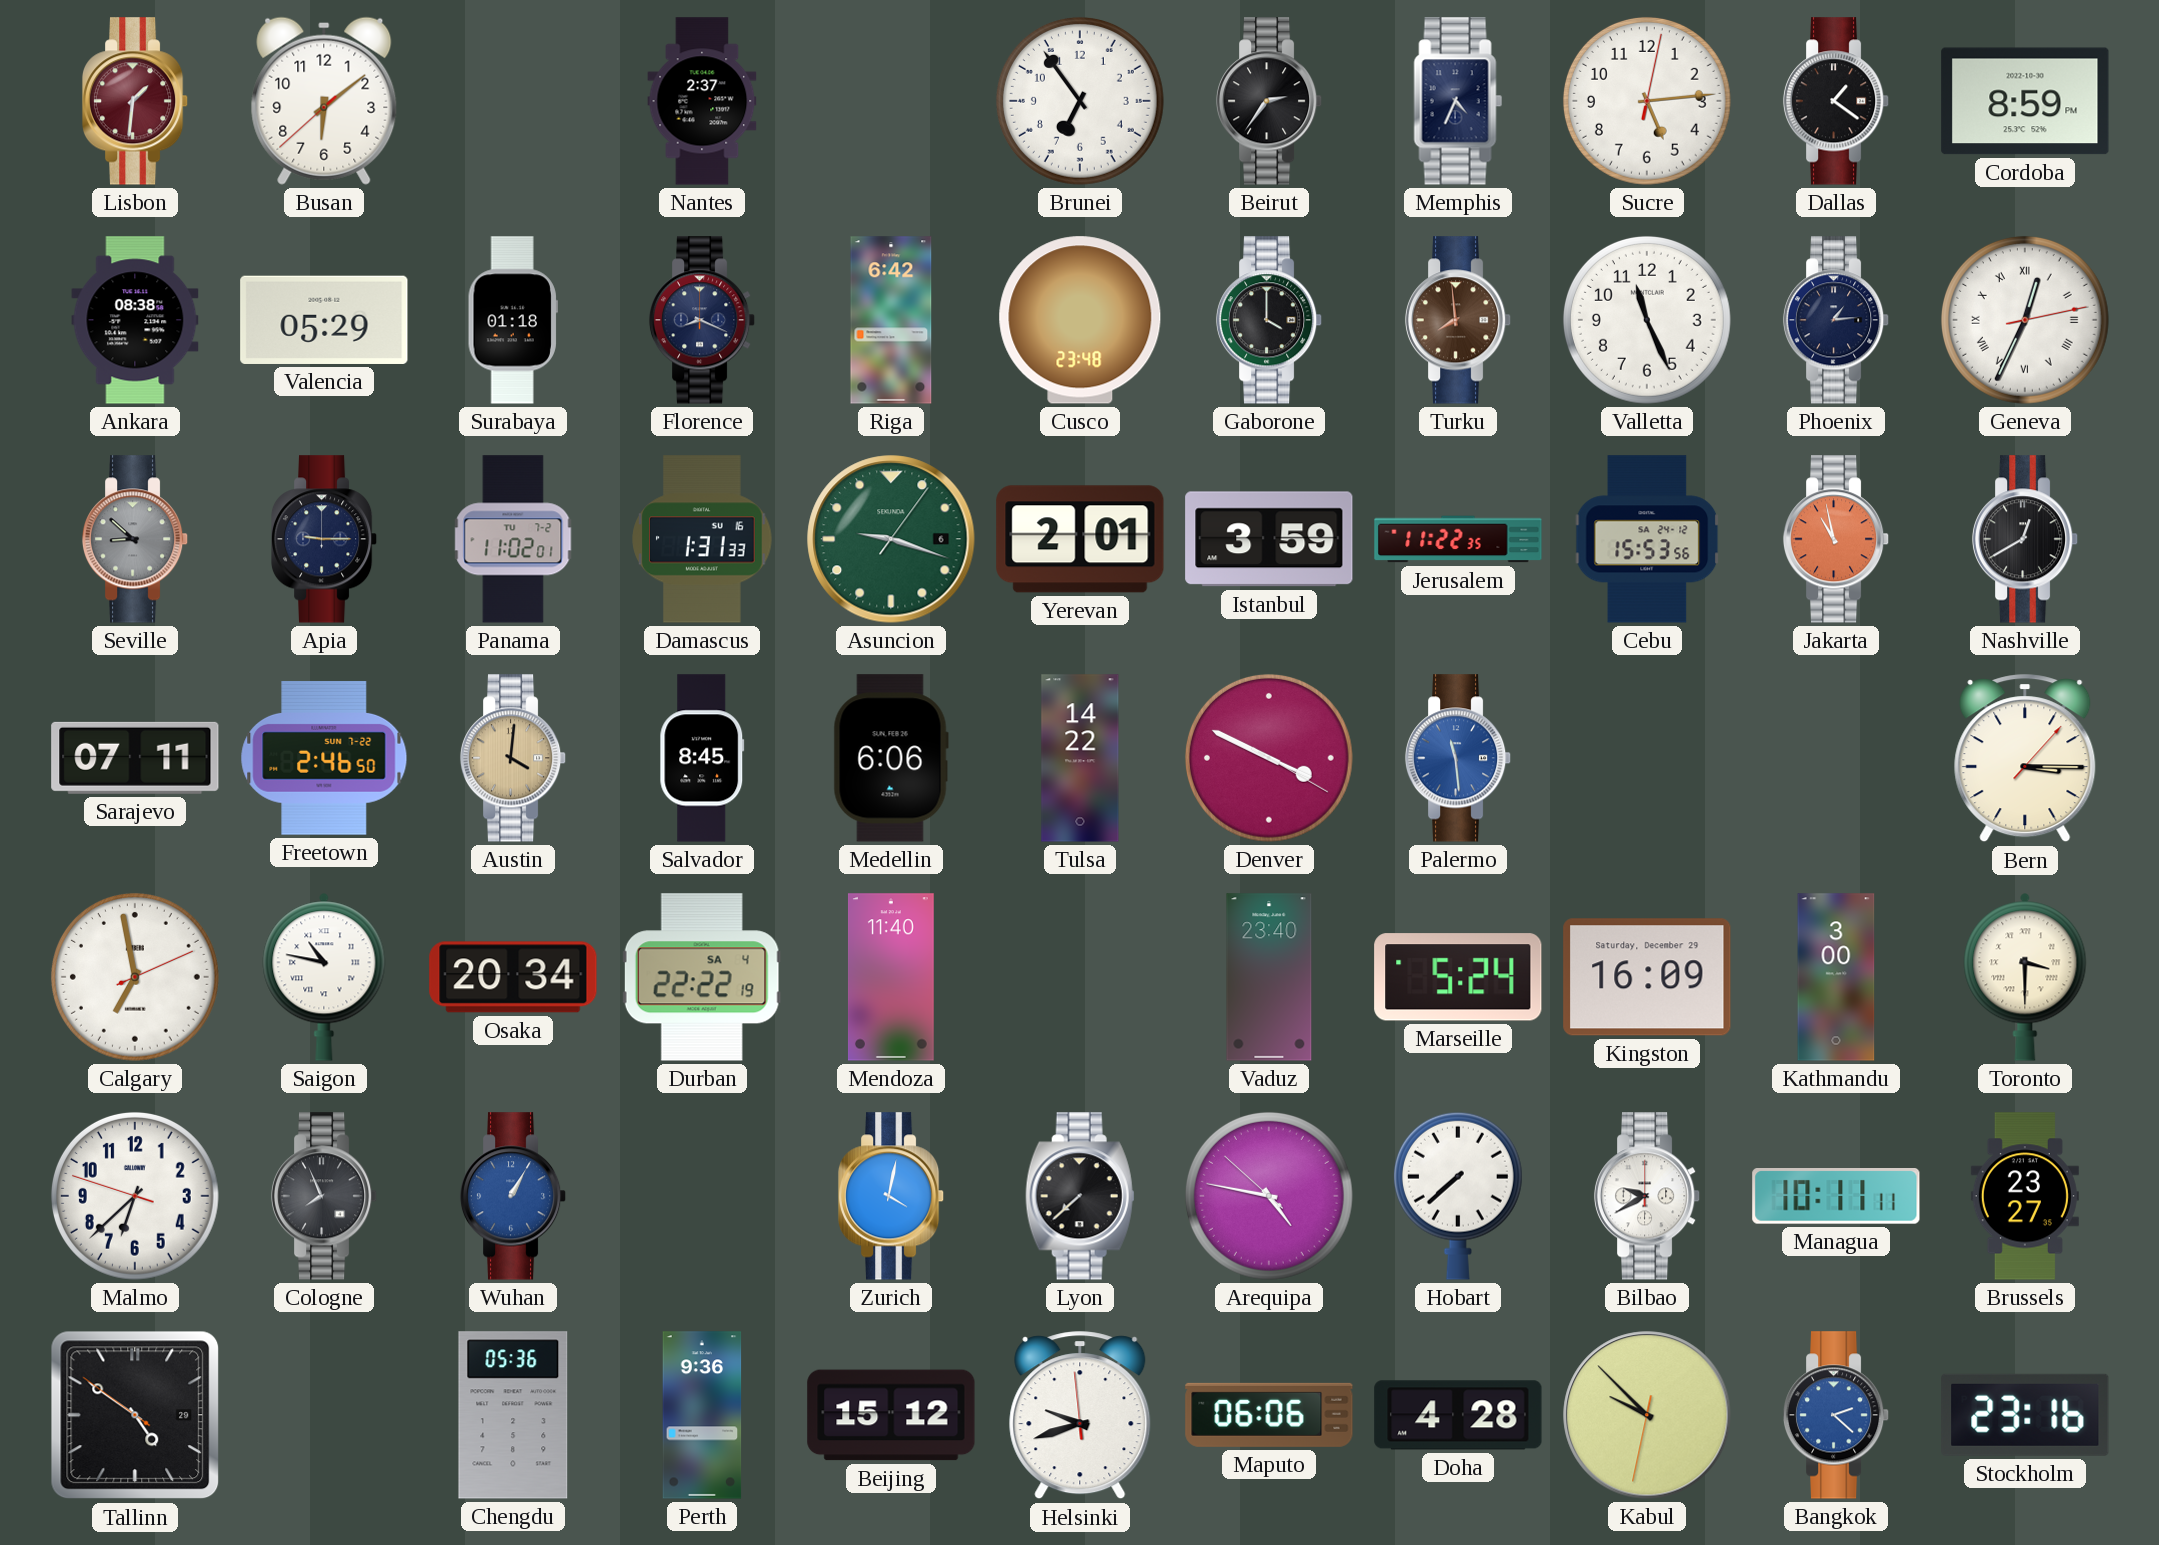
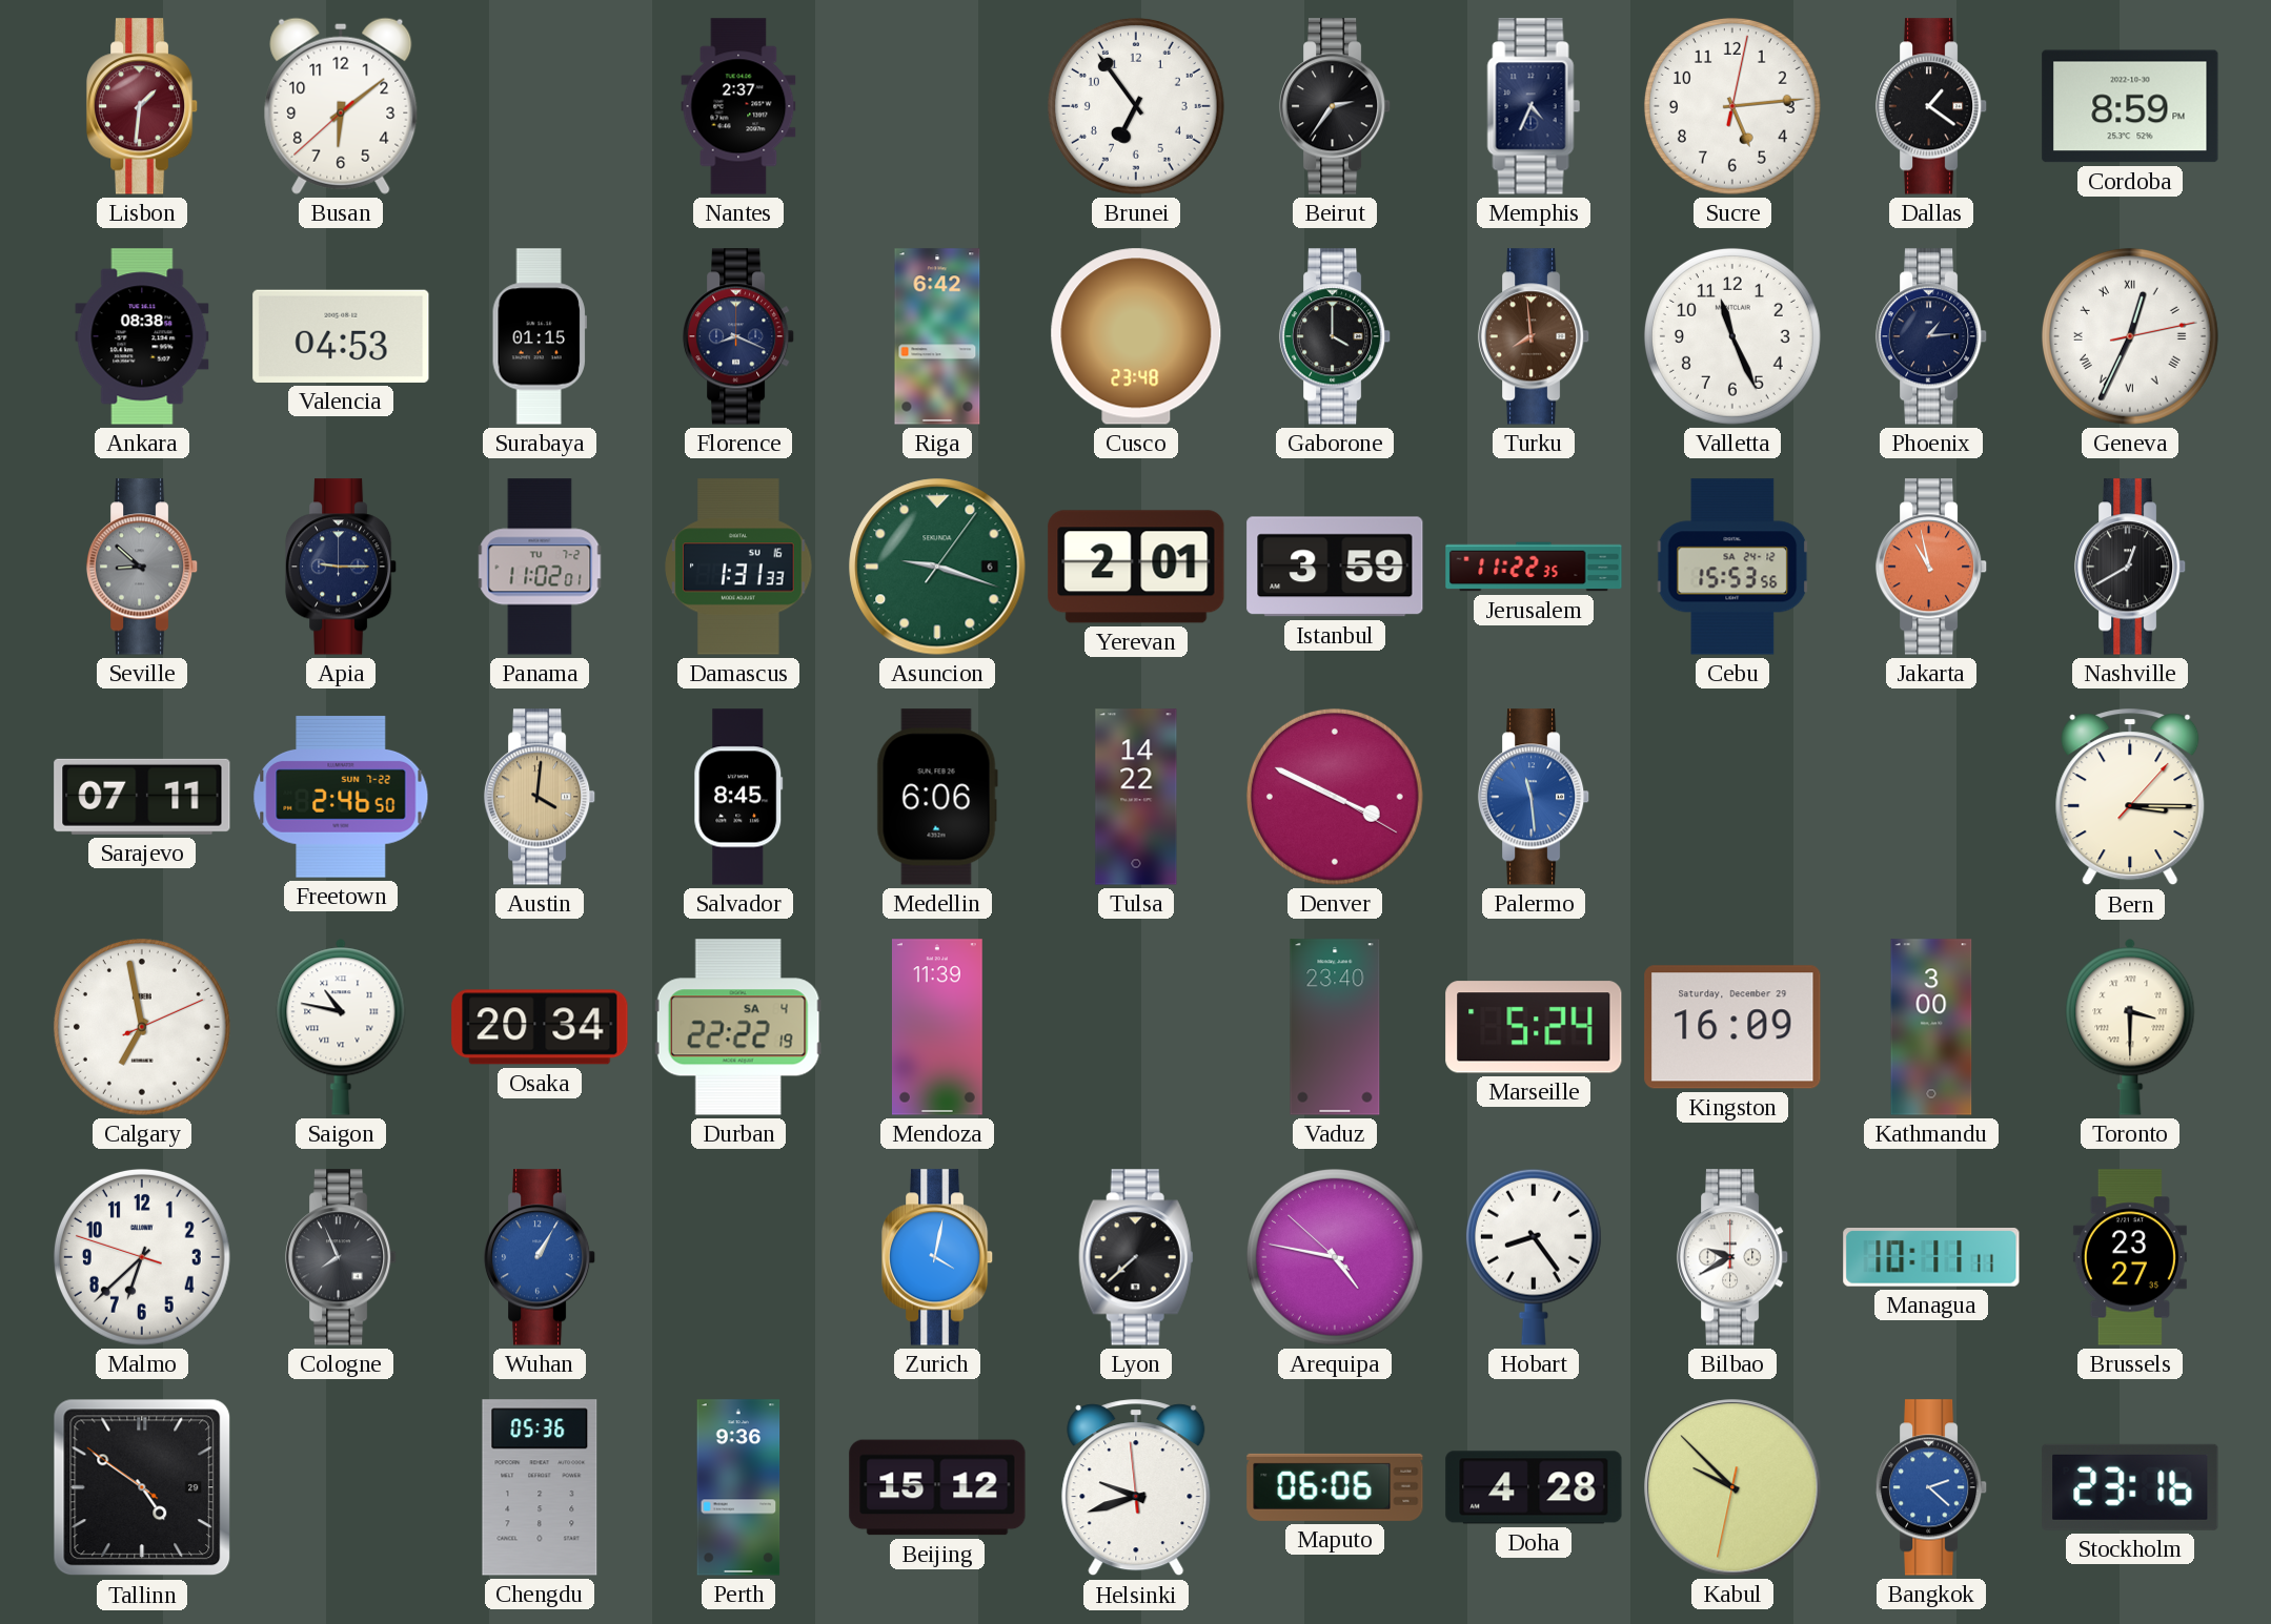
Valencia: 05:29 -> 04:53
Surabaya: 01:18 -> 01:15
Mendoza: 11:40 -> 11:39
Hobart: 7:38 -> 8:24
